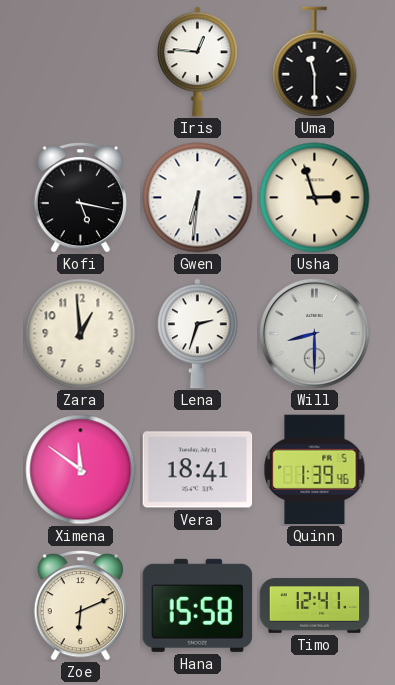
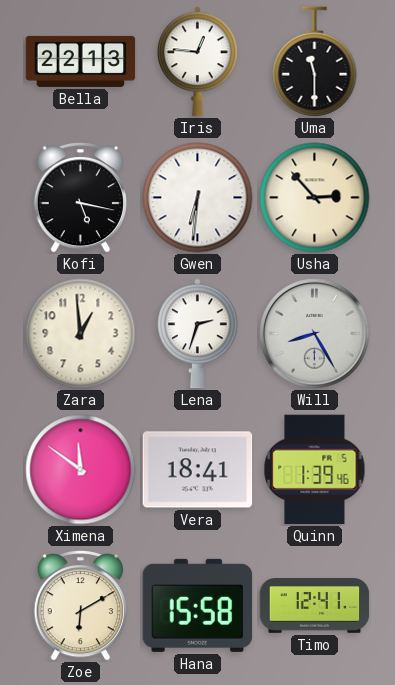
Bella: none -> 22:13
Usha: 2:57 -> 2:53
Will: 8:30 -> 8:25
Zoe: 6:11 -> 6:10
